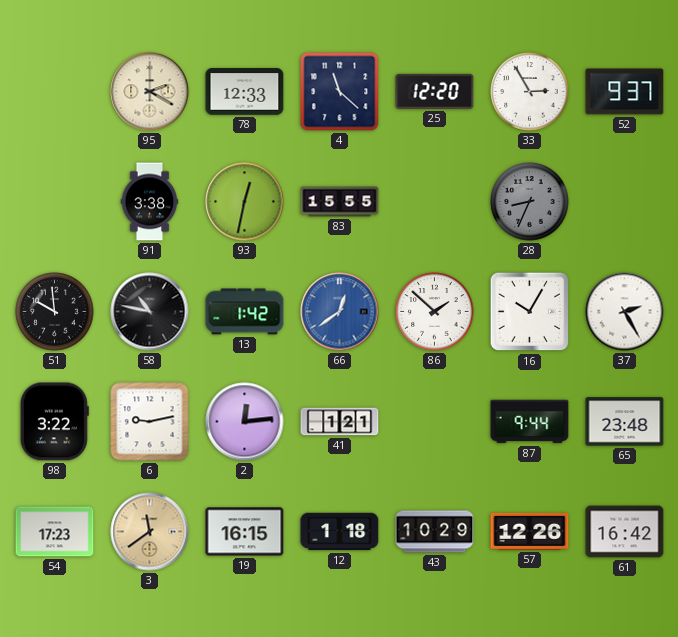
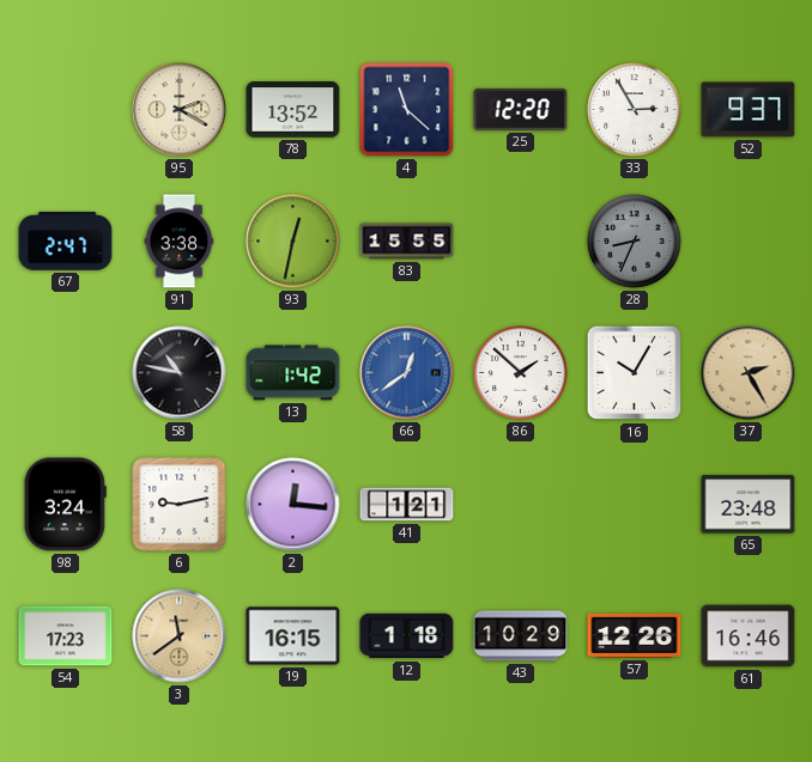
78: 12:33 -> 13:52
67: none -> 2:47
51: 9:59 -> none
37 dial: white -> champagne
98: 3:22 -> 3:24
2: 12:14 -> 12:16
87: 9:44 -> none
61: 16:42 -> 16:46
